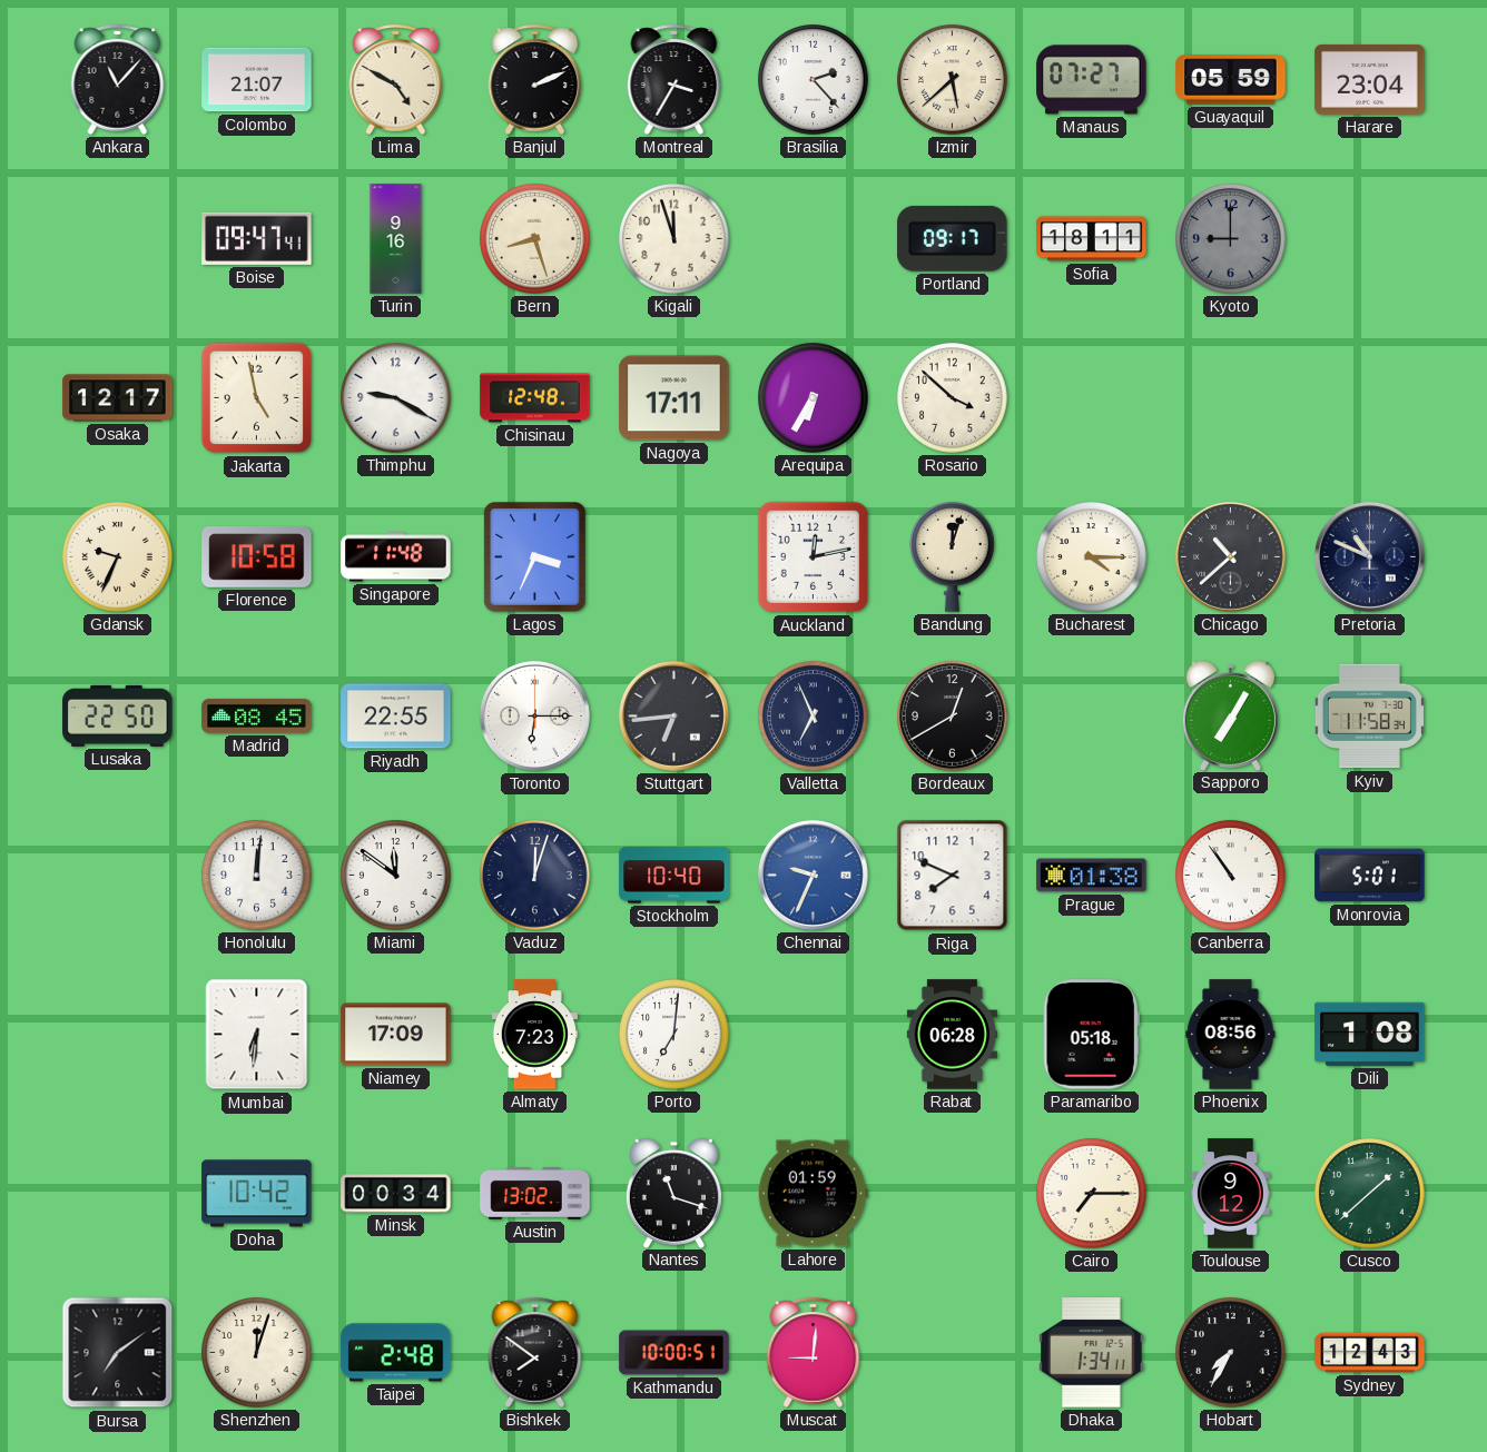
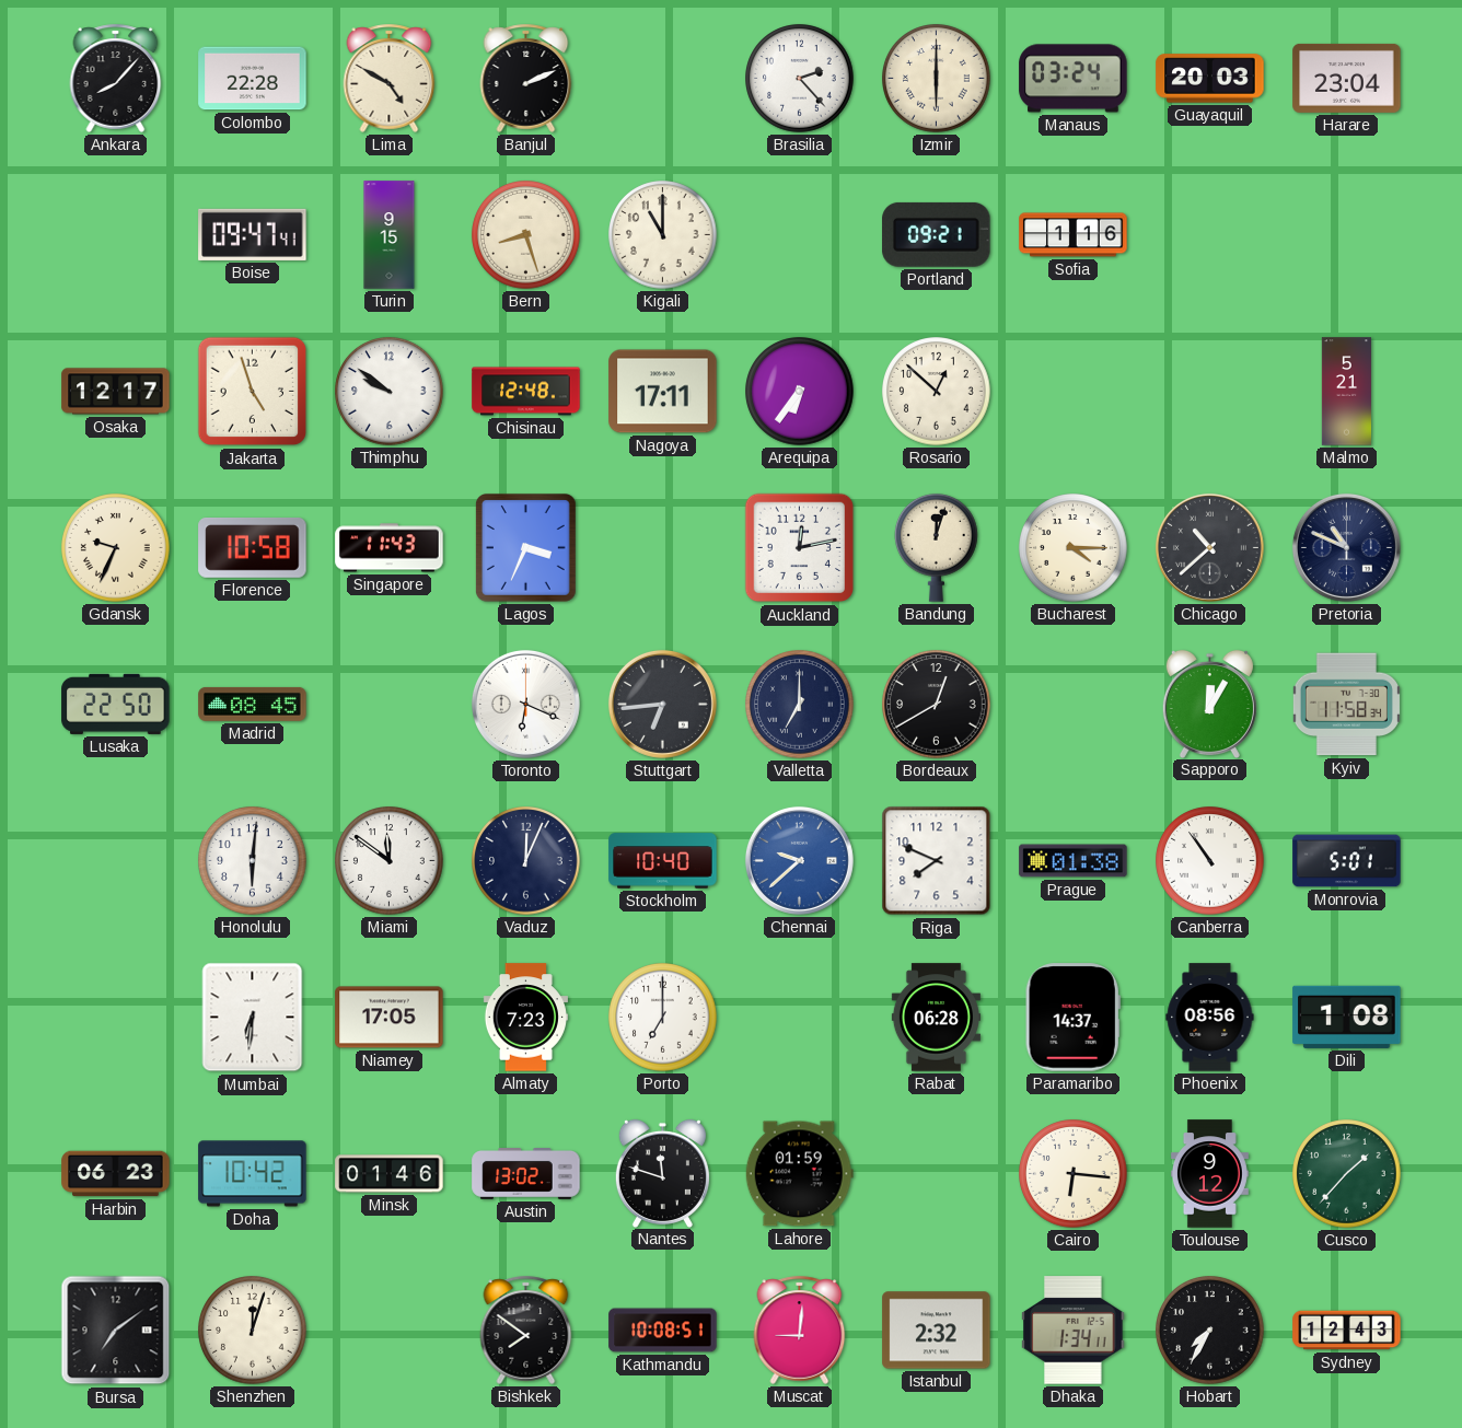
Ankara: 11:07 -> 8:07
Colombo: 21:07 -> 22:28
Montreal: 3:35 -> none
Izmir: 5:38 -> 6:00
Manaus: 07:27 -> 03:24
Guayaquil: 05:59 -> 20:03
Turin: 9:16 -> 9:15
Kigali: 11:57 -> 11:00
Portland: 09:17 -> 09:21
Sofia: 18:11 -> 1:16
Kyoto: 9:00 -> none
Jakarta: 4:58 -> 4:57
Thimphu: 9:20 -> 9:51
Arequipa: 6:35 -> 6:36
Rosario: 3:52 -> 12:52
Malmo: none -> 5:21
Singapore: 11:48 -> 11:43
Riyadh: 22:55 -> none
Toronto: 6:15 -> 6:19
Valletta: 6:56 -> 7:00
Sapporo: 7:05 -> 12:05
Honolulu: 12:01 -> 6:01
Vaduz: 12:03 -> 12:04
Chennai: 9:34 -> 9:38
Niamey: 17:09 -> 17:05
Porto: 7:01 -> 7:00
Paramaribo: 05:18 -> 14:37
Harbin: none -> 06:23
Minsk: 00:34 -> 01:46
Nantes: 11:18 -> 11:48
Cairo: 7:15 -> 6:16
Cusco: 1:38 -> 1:37
Taipei: 2:48 -> none
Kathmandu: 10:00 -> 10:08
Istanbul: none -> 2:32
